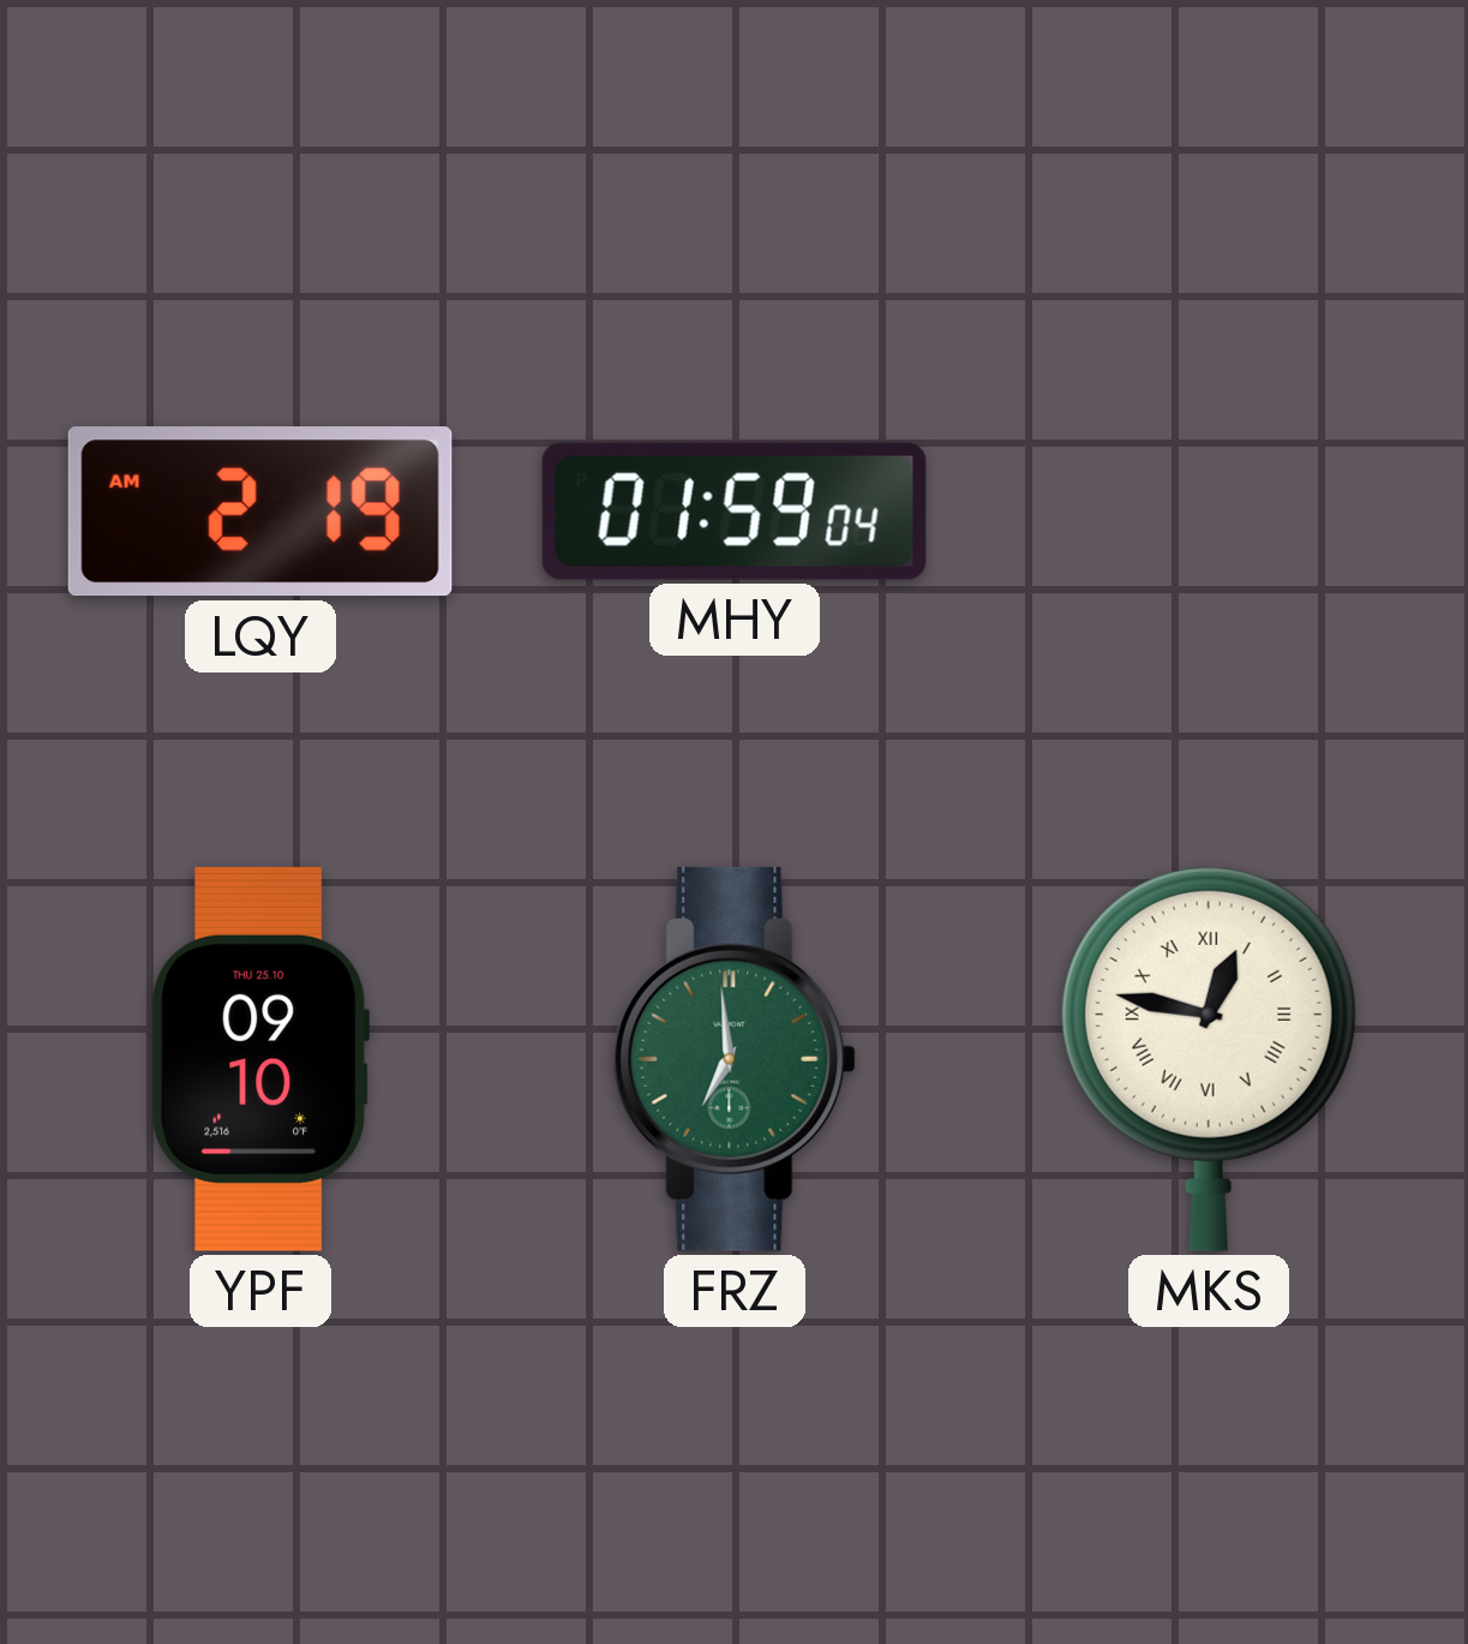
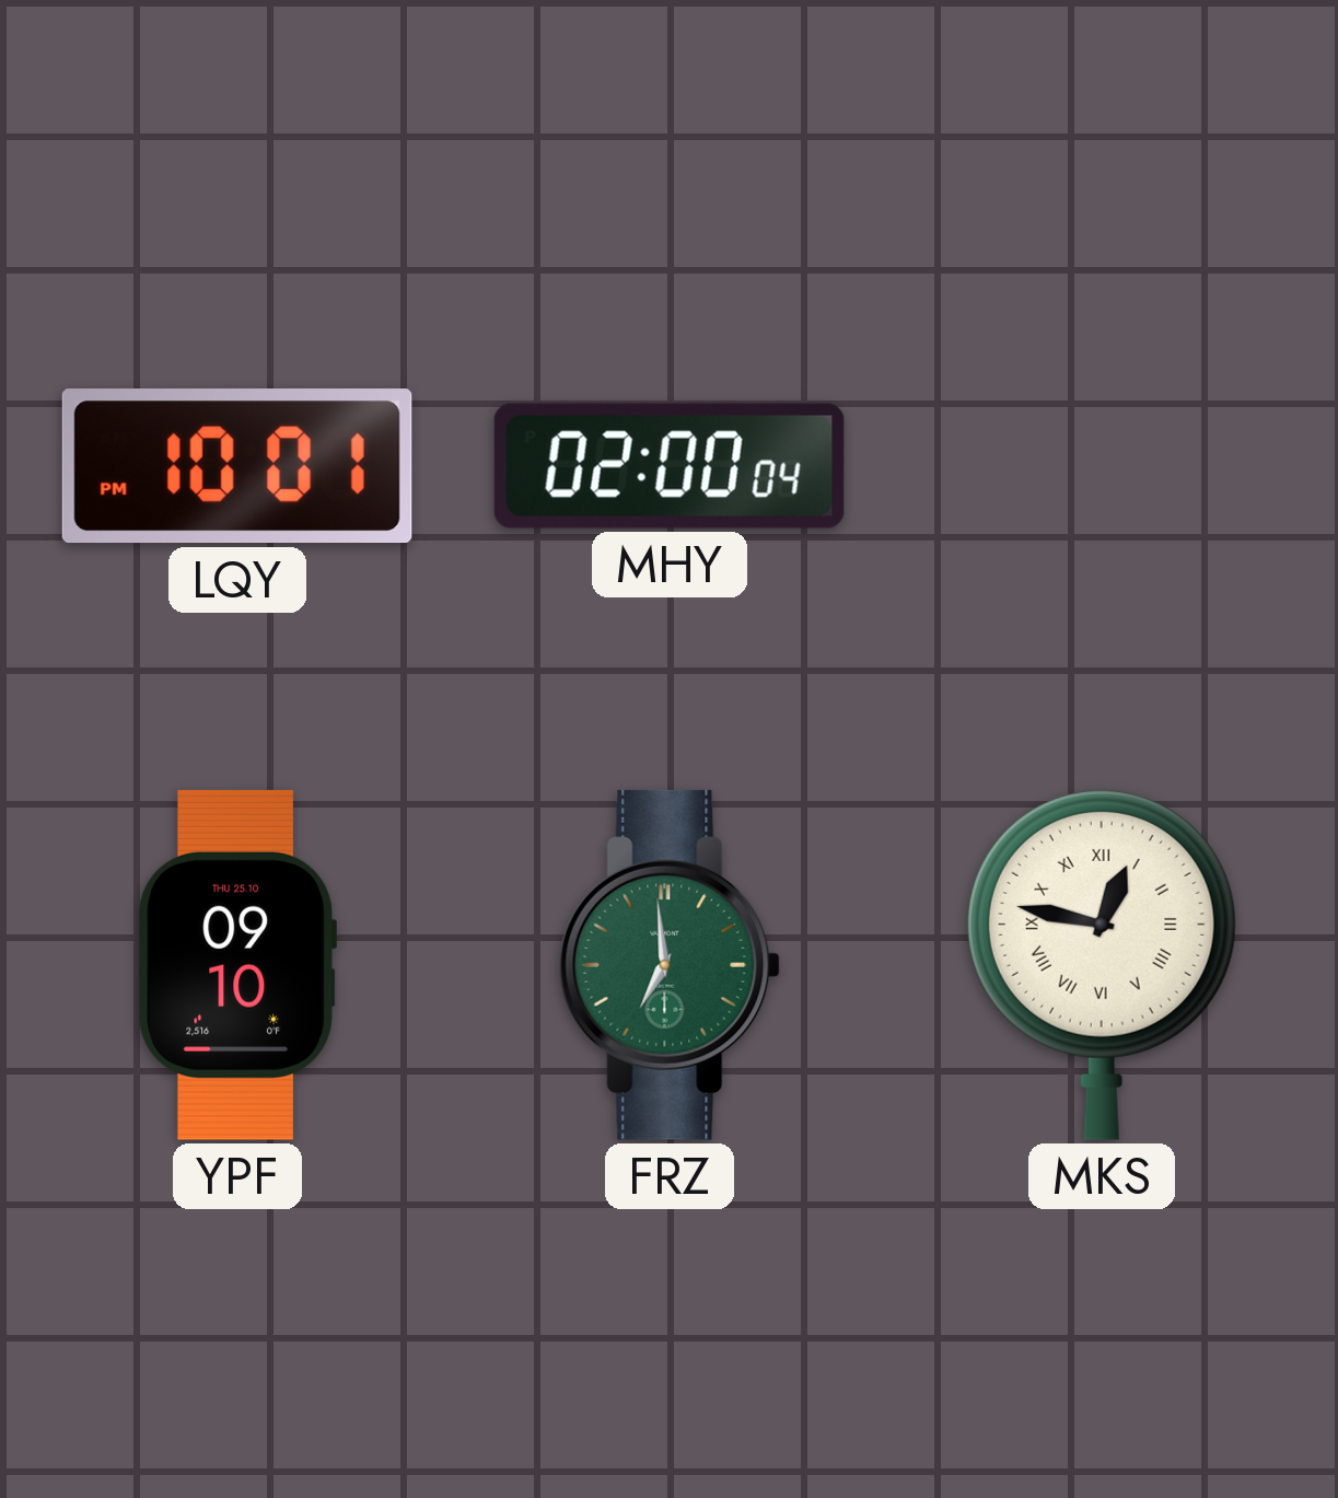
LQY: 2:19 -> 10:01
MHY: 01:59 -> 02:00
